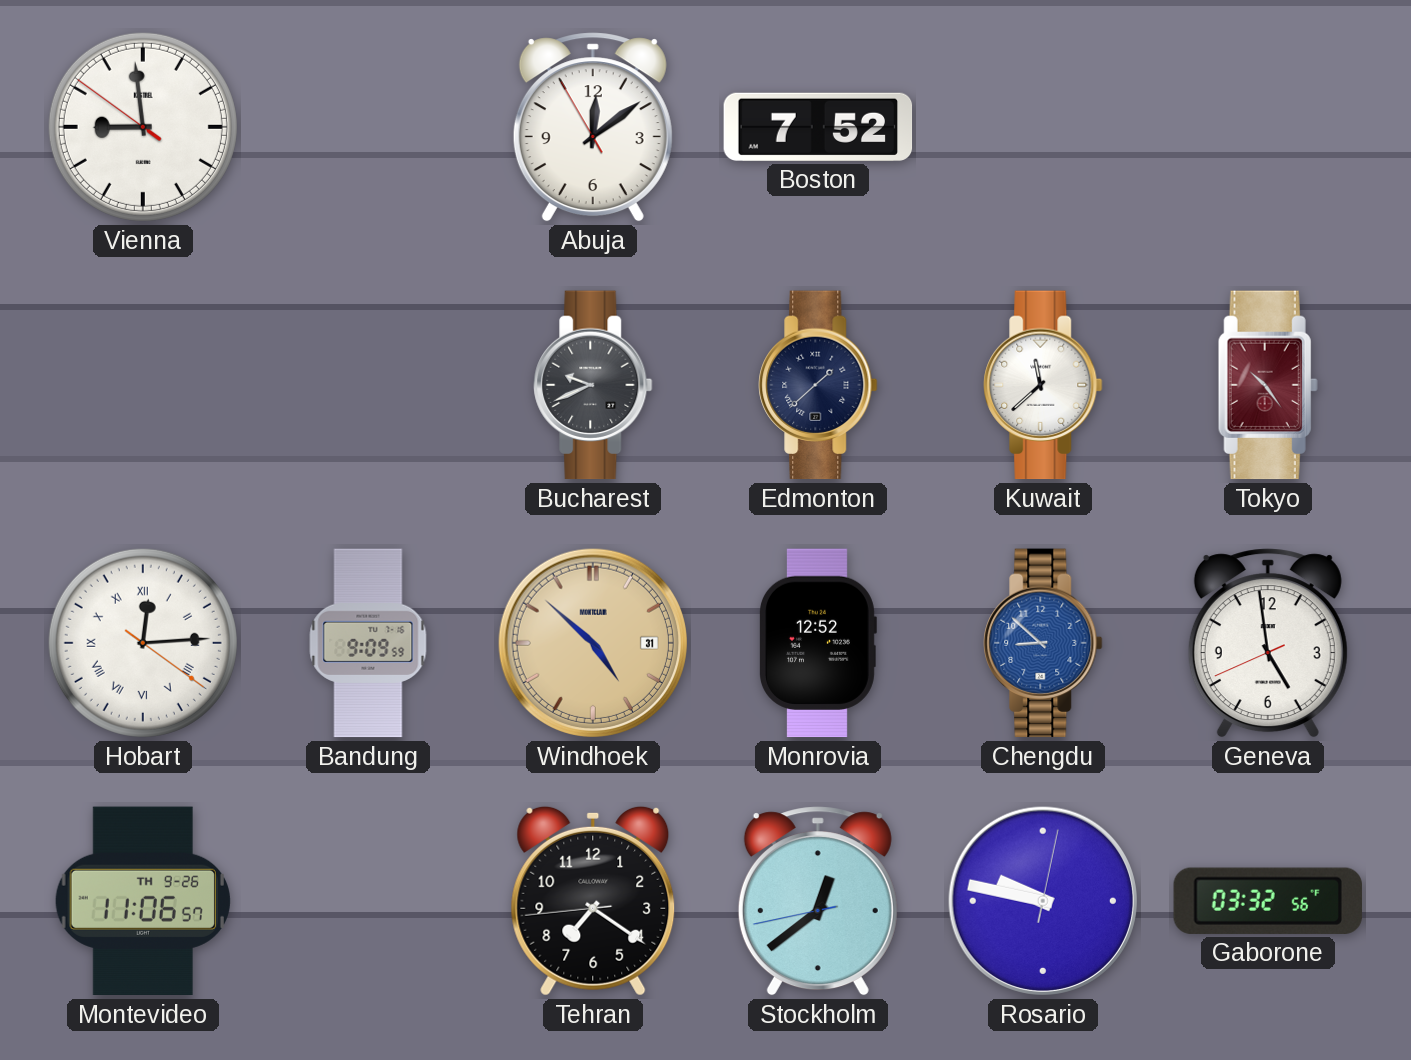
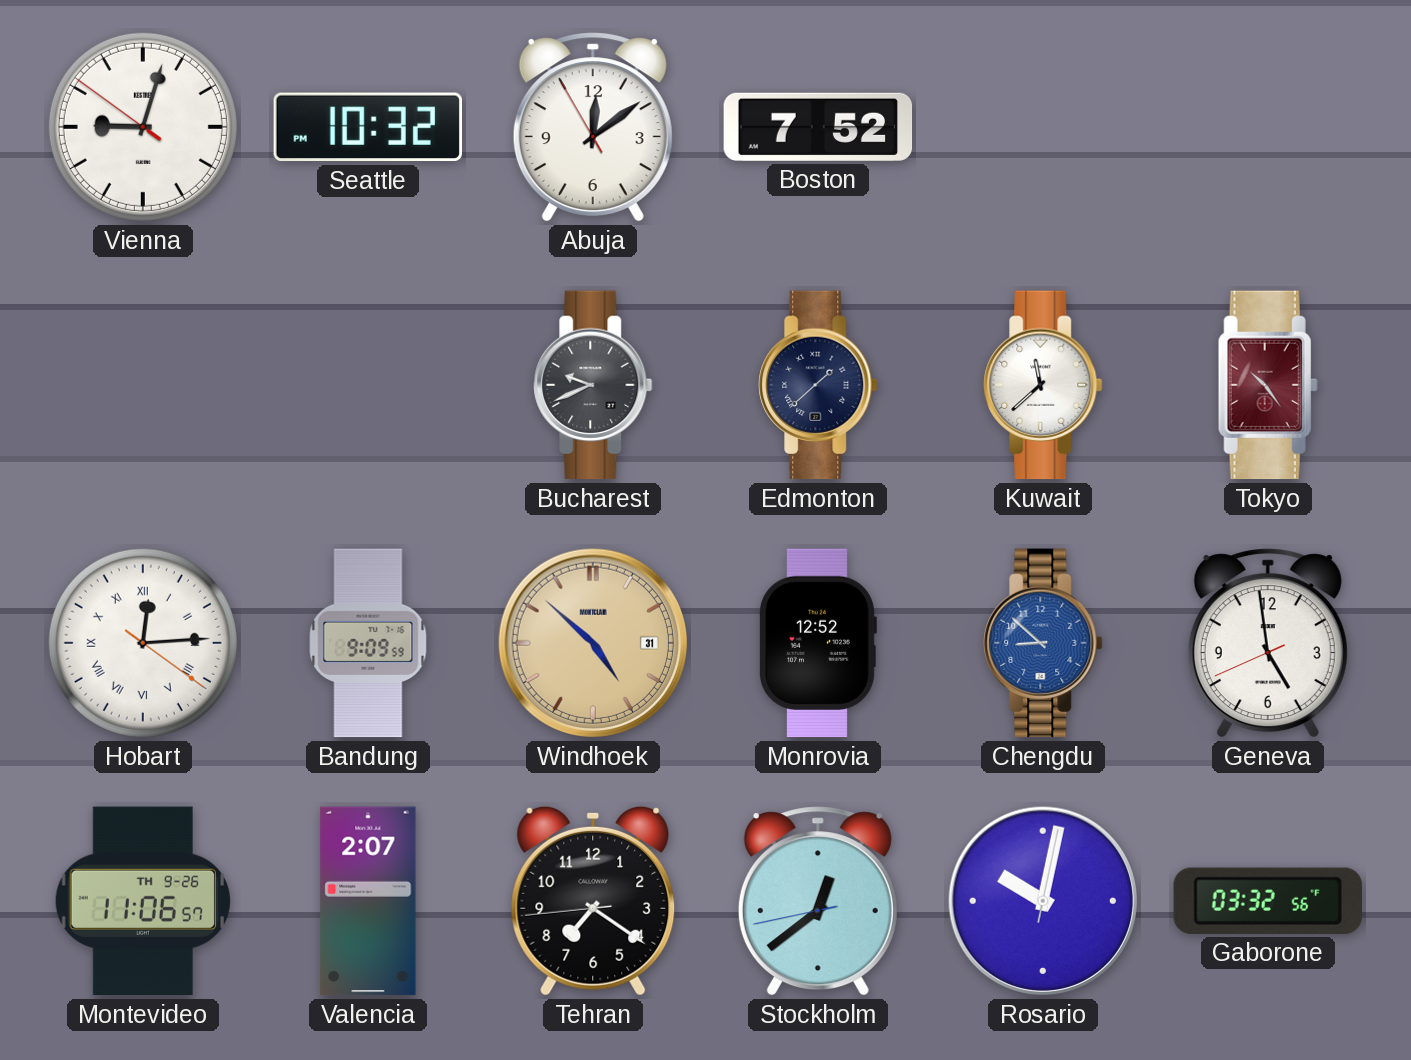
Vienna: 8:58 -> 9:02
Seattle: none -> 10:32
Valencia: none -> 2:07
Rosario: 9:47 -> 10:02
